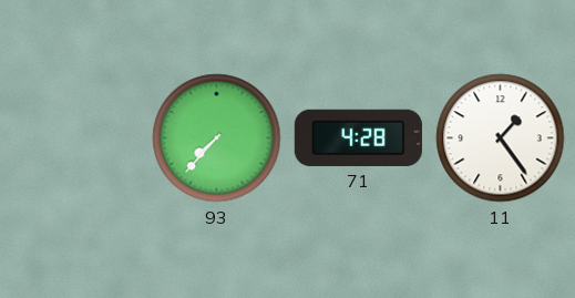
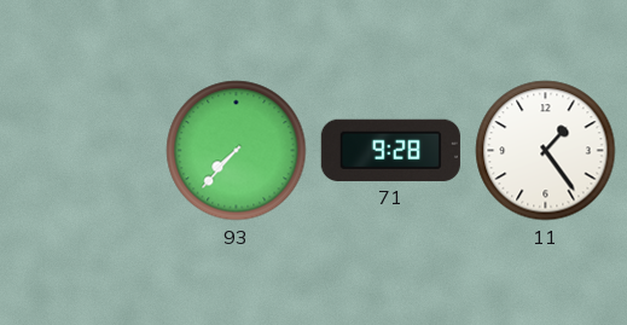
71: 4:28 -> 9:28
